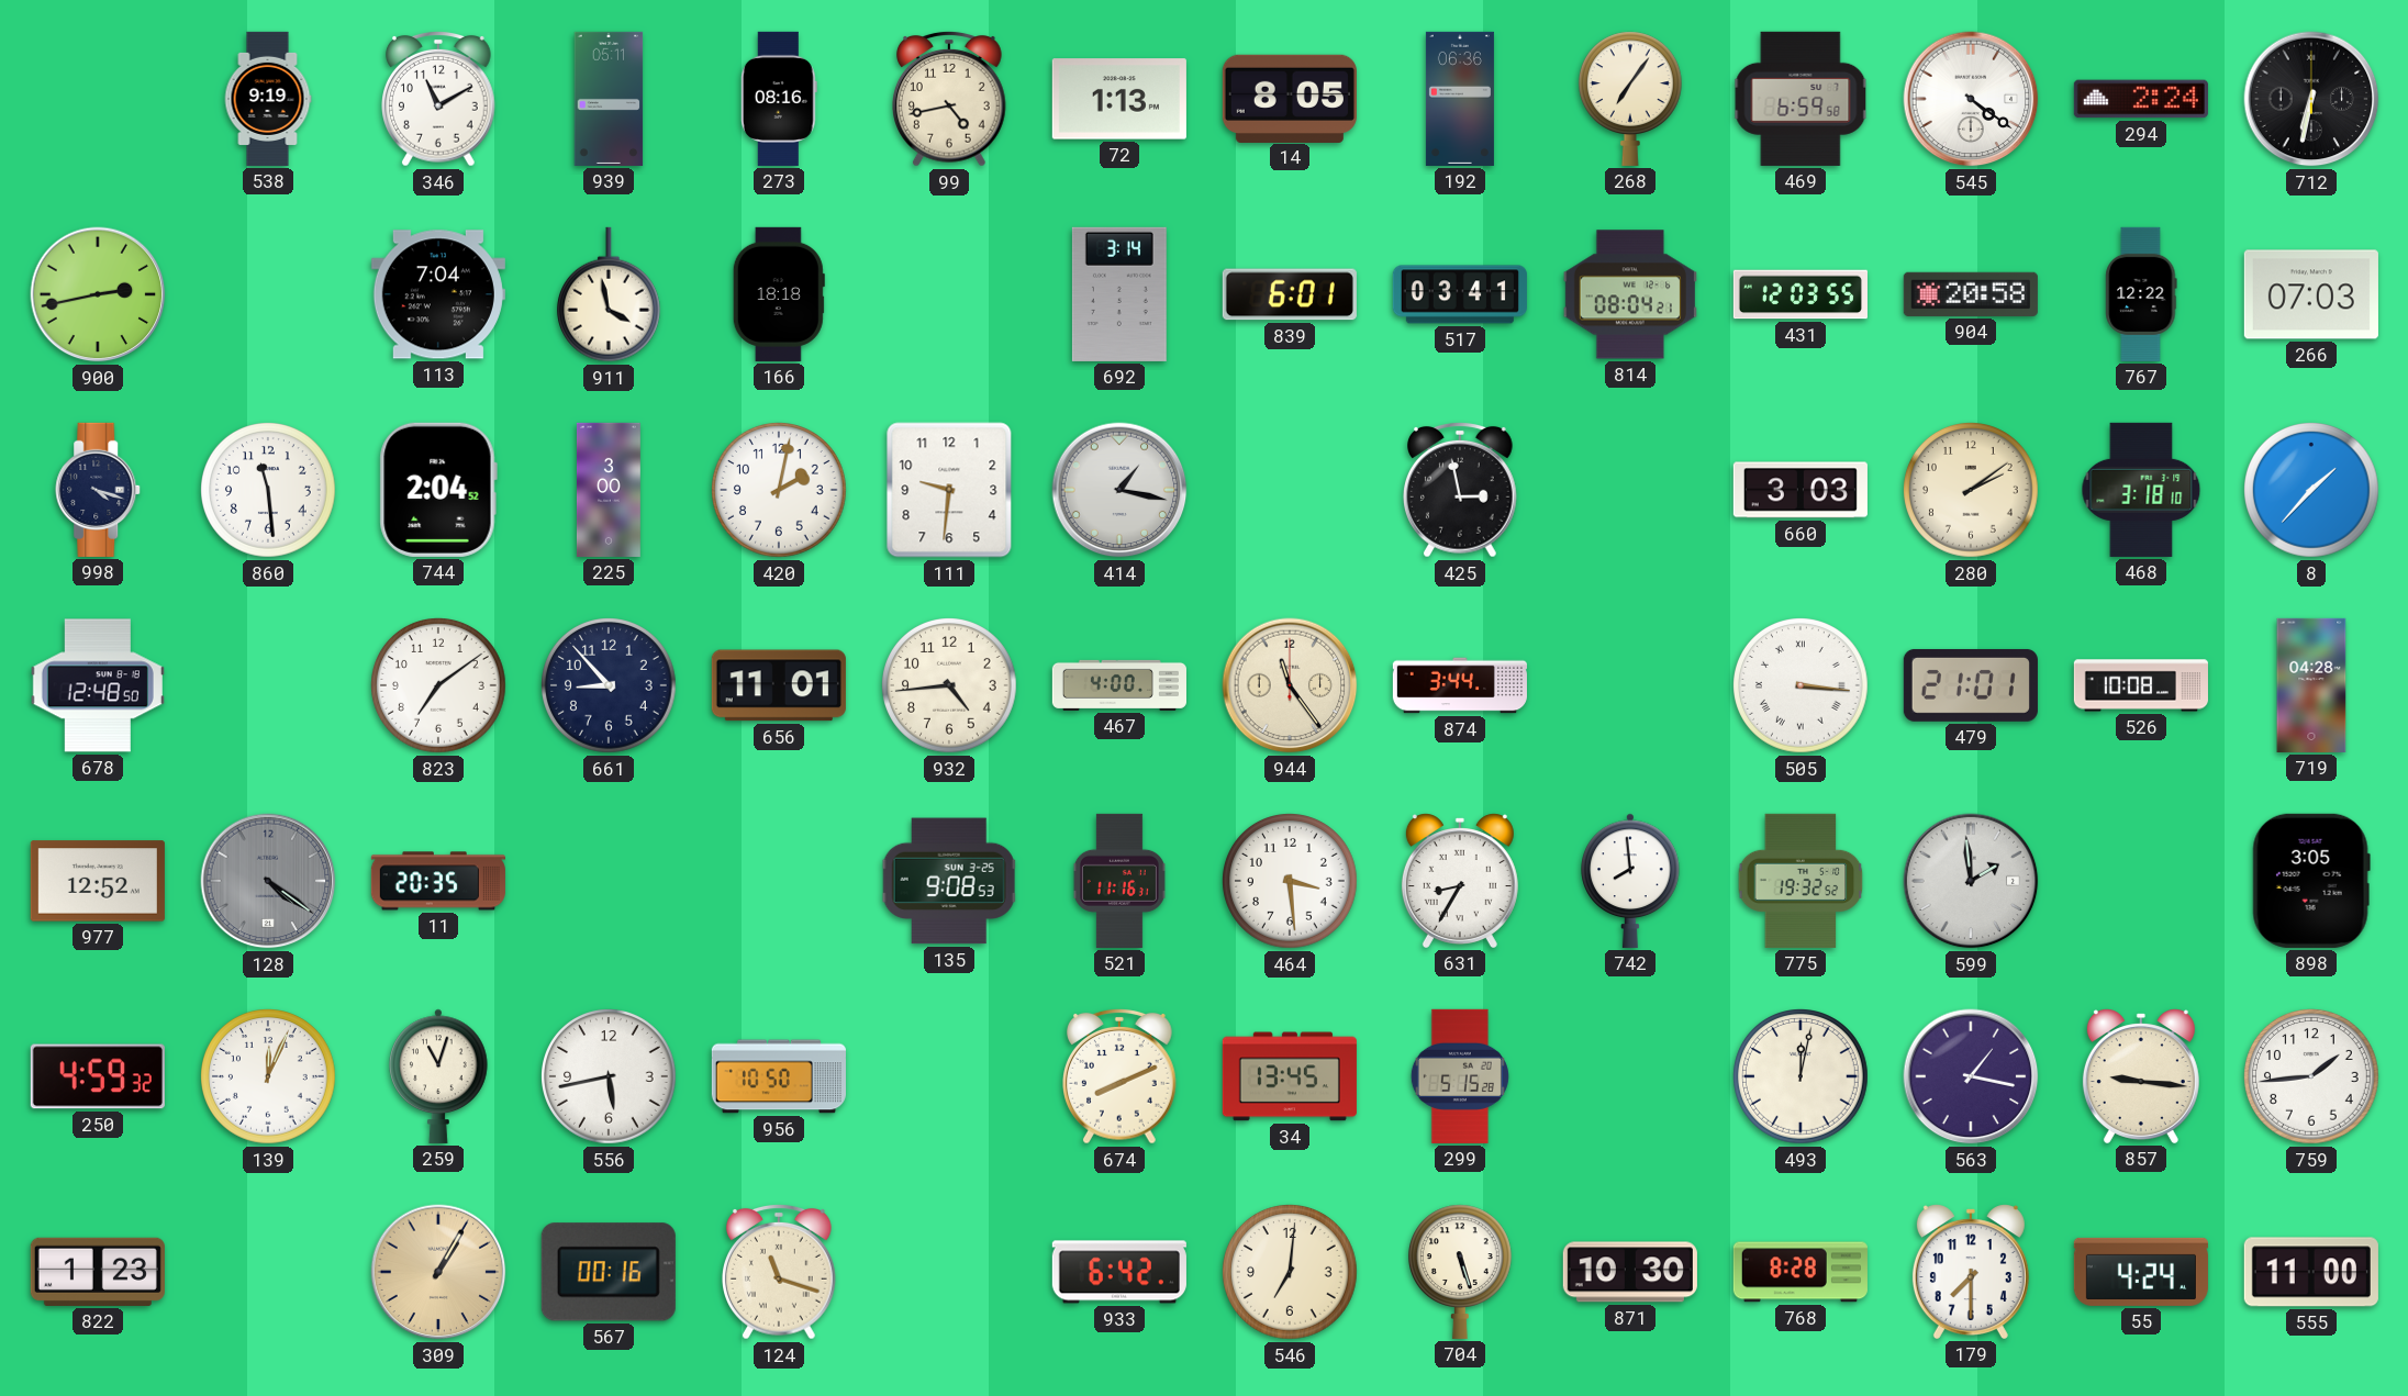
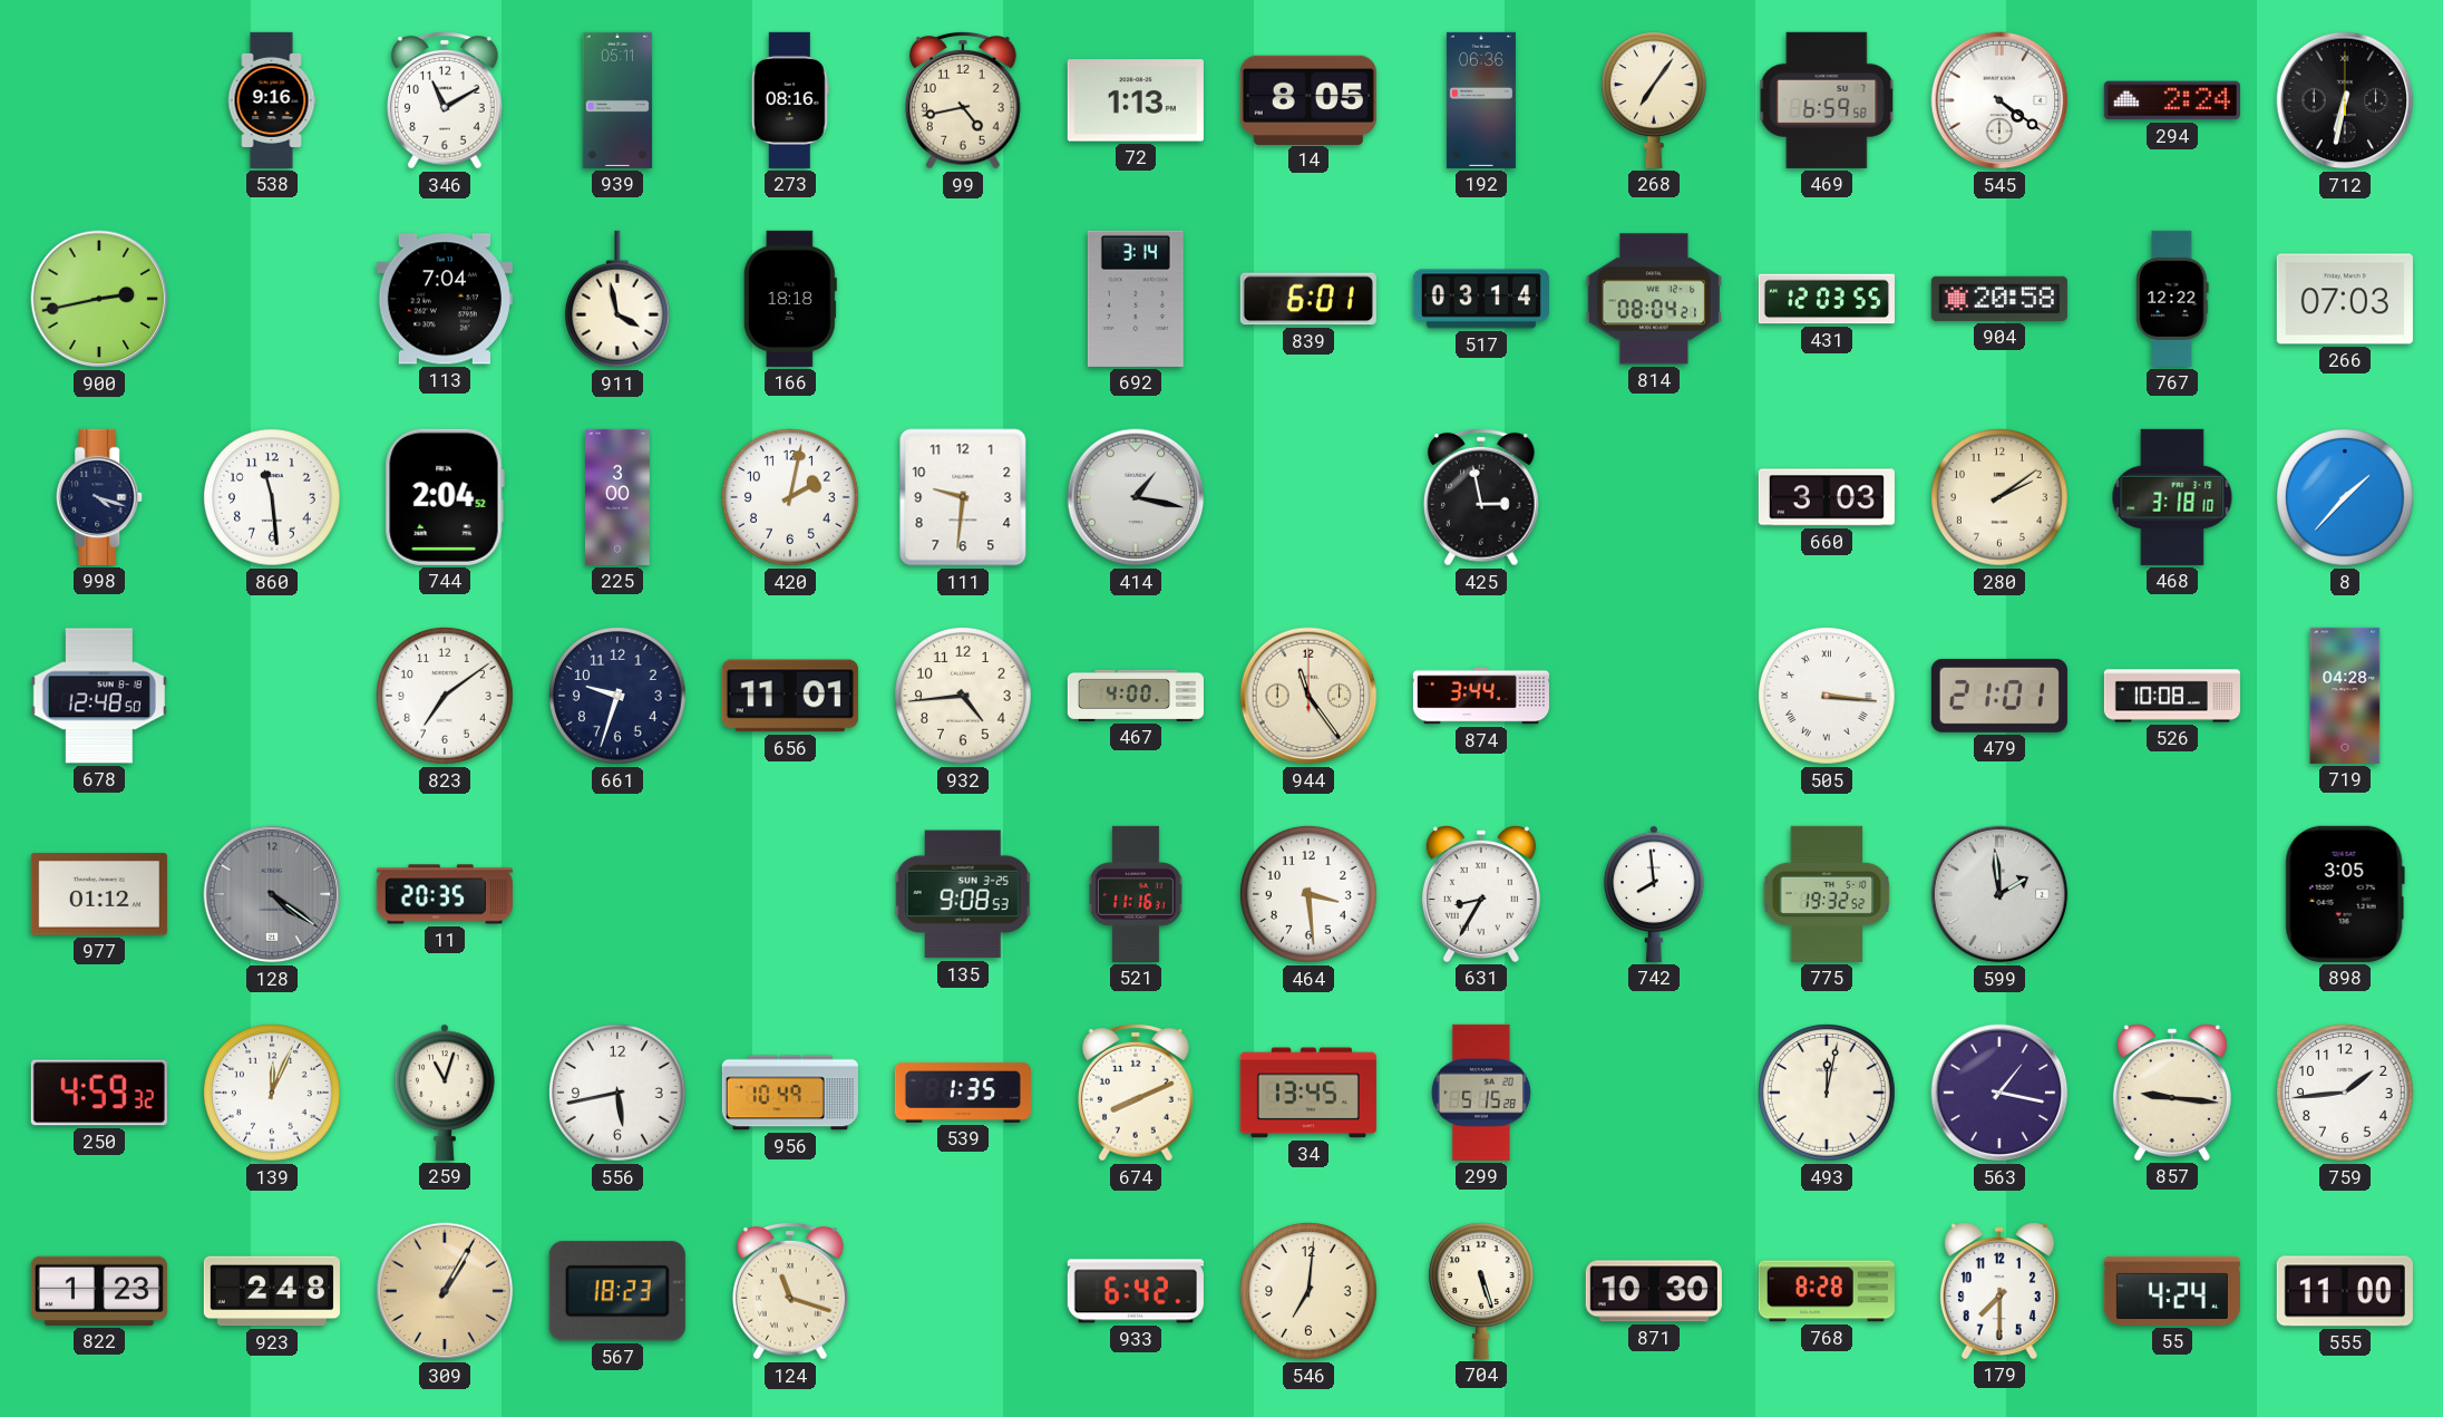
538: 9:19 -> 9:16
517: 03:41 -> 03:14
661: 8:53 -> 9:33
977: 12:52 -> 01:12
956: 10:50 -> 10:49
539: none -> 1:35
923: none -> 2:48
567: 00:16 -> 18:23
